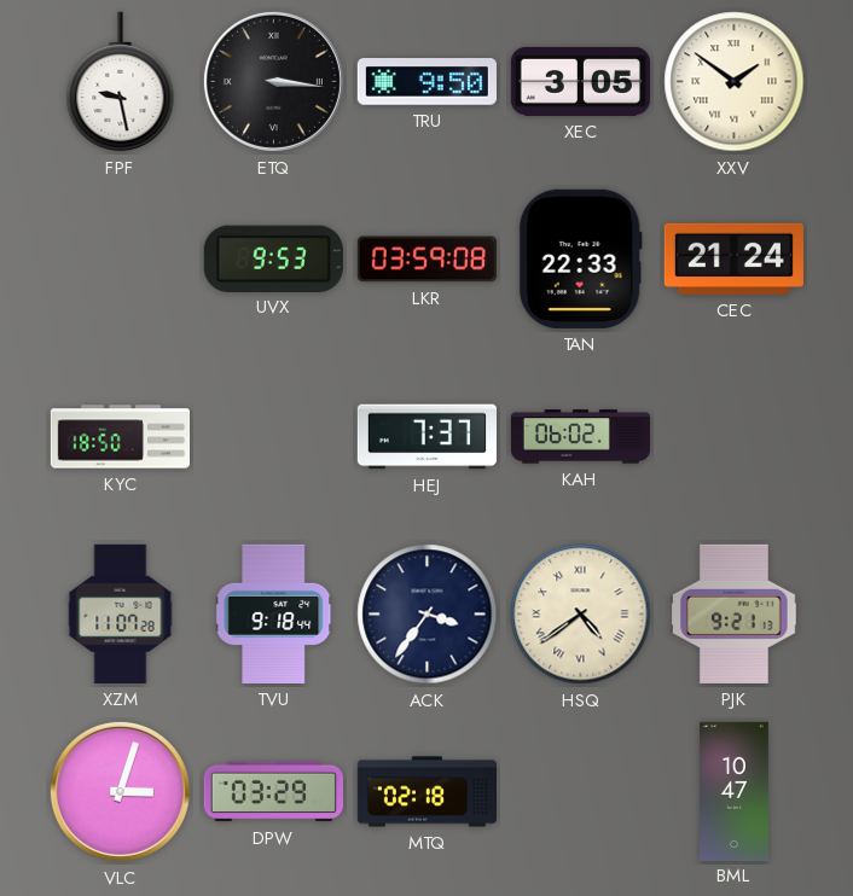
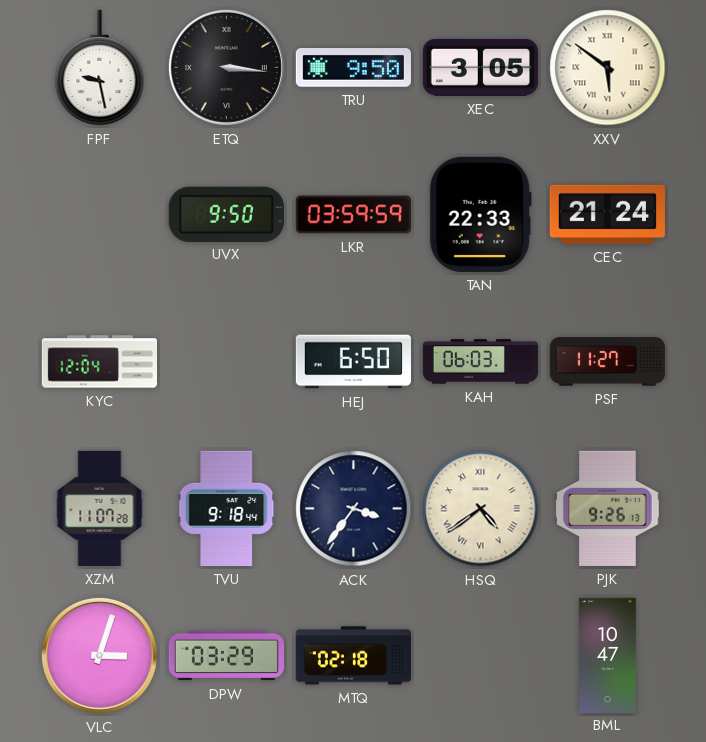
XXV: 1:51 -> 5:51
UVX: 9:53 -> 9:50
LKR: 03:59:08 -> 03:59:59
KYC: 18:50 -> 12:04
HEJ: 7:37 -> 6:50
KAH: 06:02 -> 06:03
PSF: none -> 11:27
PJK: 9:21 -> 9:26
